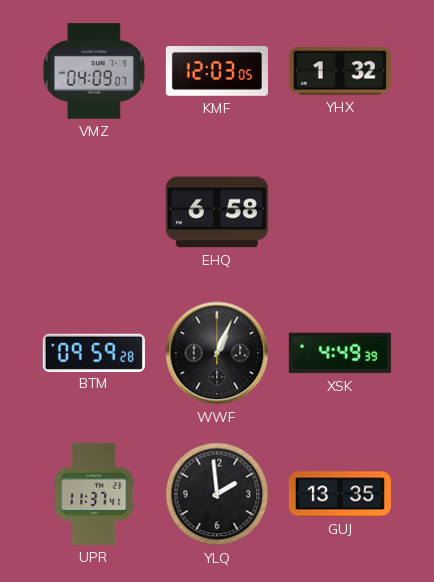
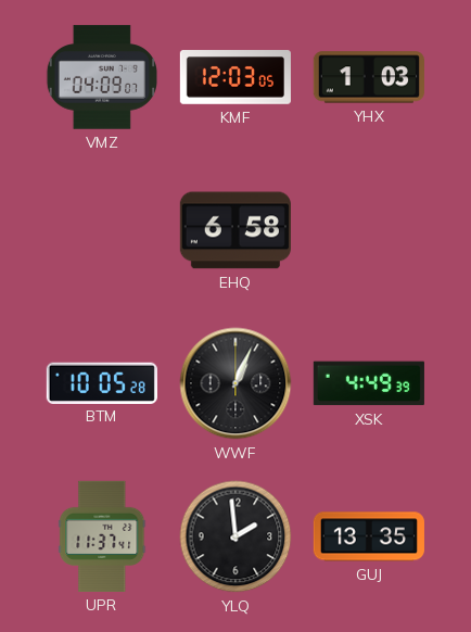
YHX: 1:32 -> 1:03
BTM: 09:59 -> 10:05
